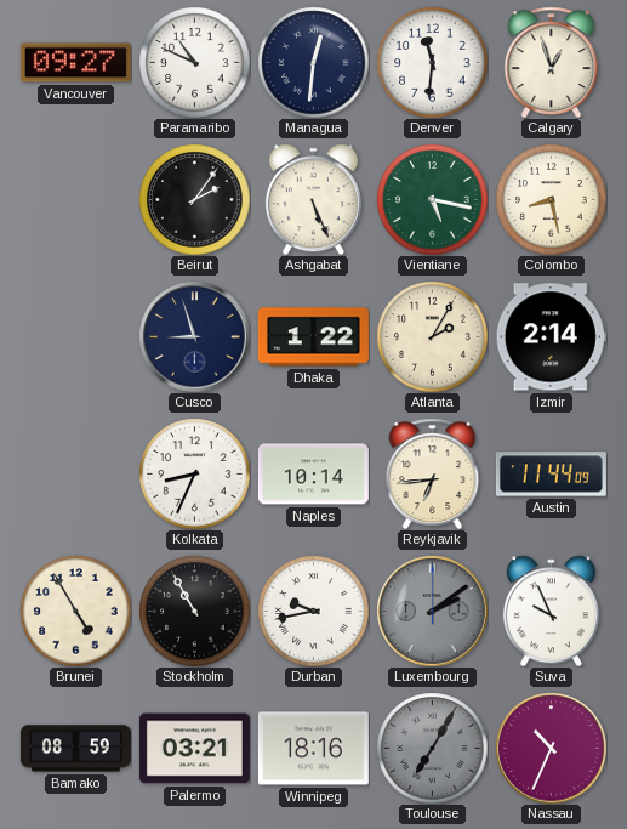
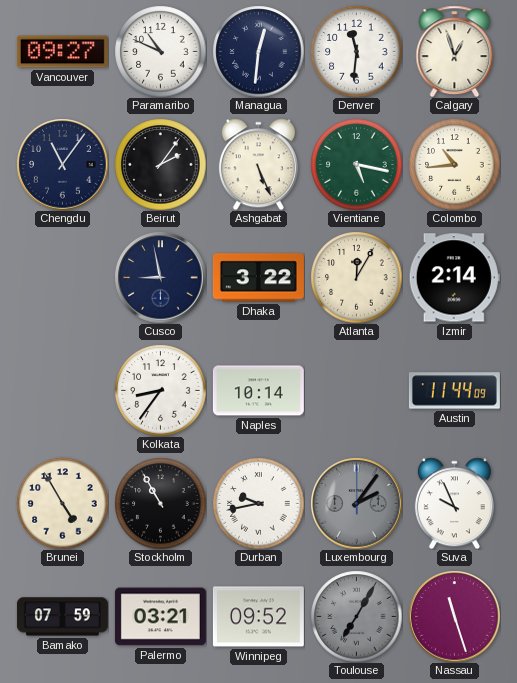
Chengdu: none -> 11:06
Colombo: 8:28 -> 10:44
Cusco: 8:57 -> 8:58
Dhaka: 1:22 -> 3:22
Atlanta: 2:05 -> 12:05
Kolkata: 8:34 -> 8:36
Reykjavik: 6:44 -> none
Luxembourg: 2:09 -> 2:06
Bamako: 08:59 -> 07:59
Winnipeg: 18:16 -> 09:52
Nassau: 10:34 -> 11:27
